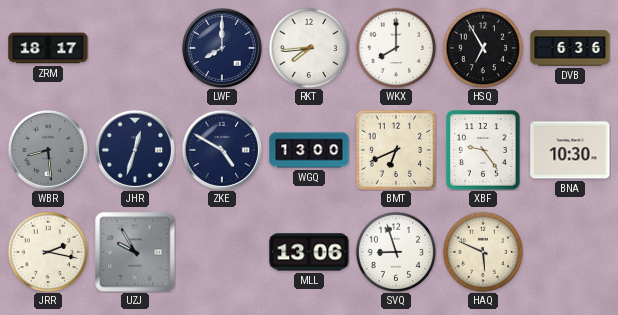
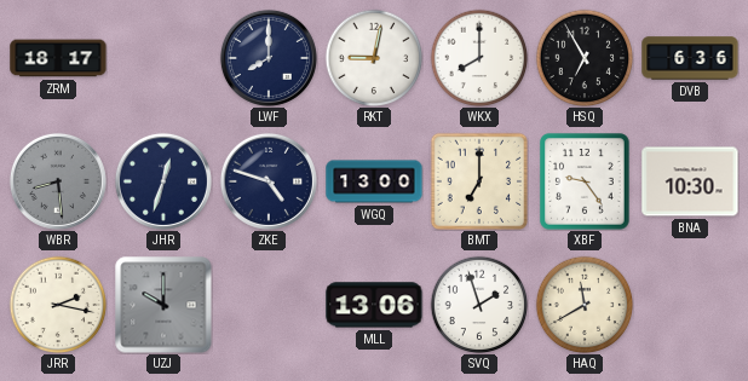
RKT: 7:44 -> 9:02
ZKE: 4:50 -> 4:48
BMT: 6:41 -> 7:00
UZJ: 9:55 -> 10:00
SVQ: 8:57 -> 1:57
HAQ: 5:49 -> 11:40
